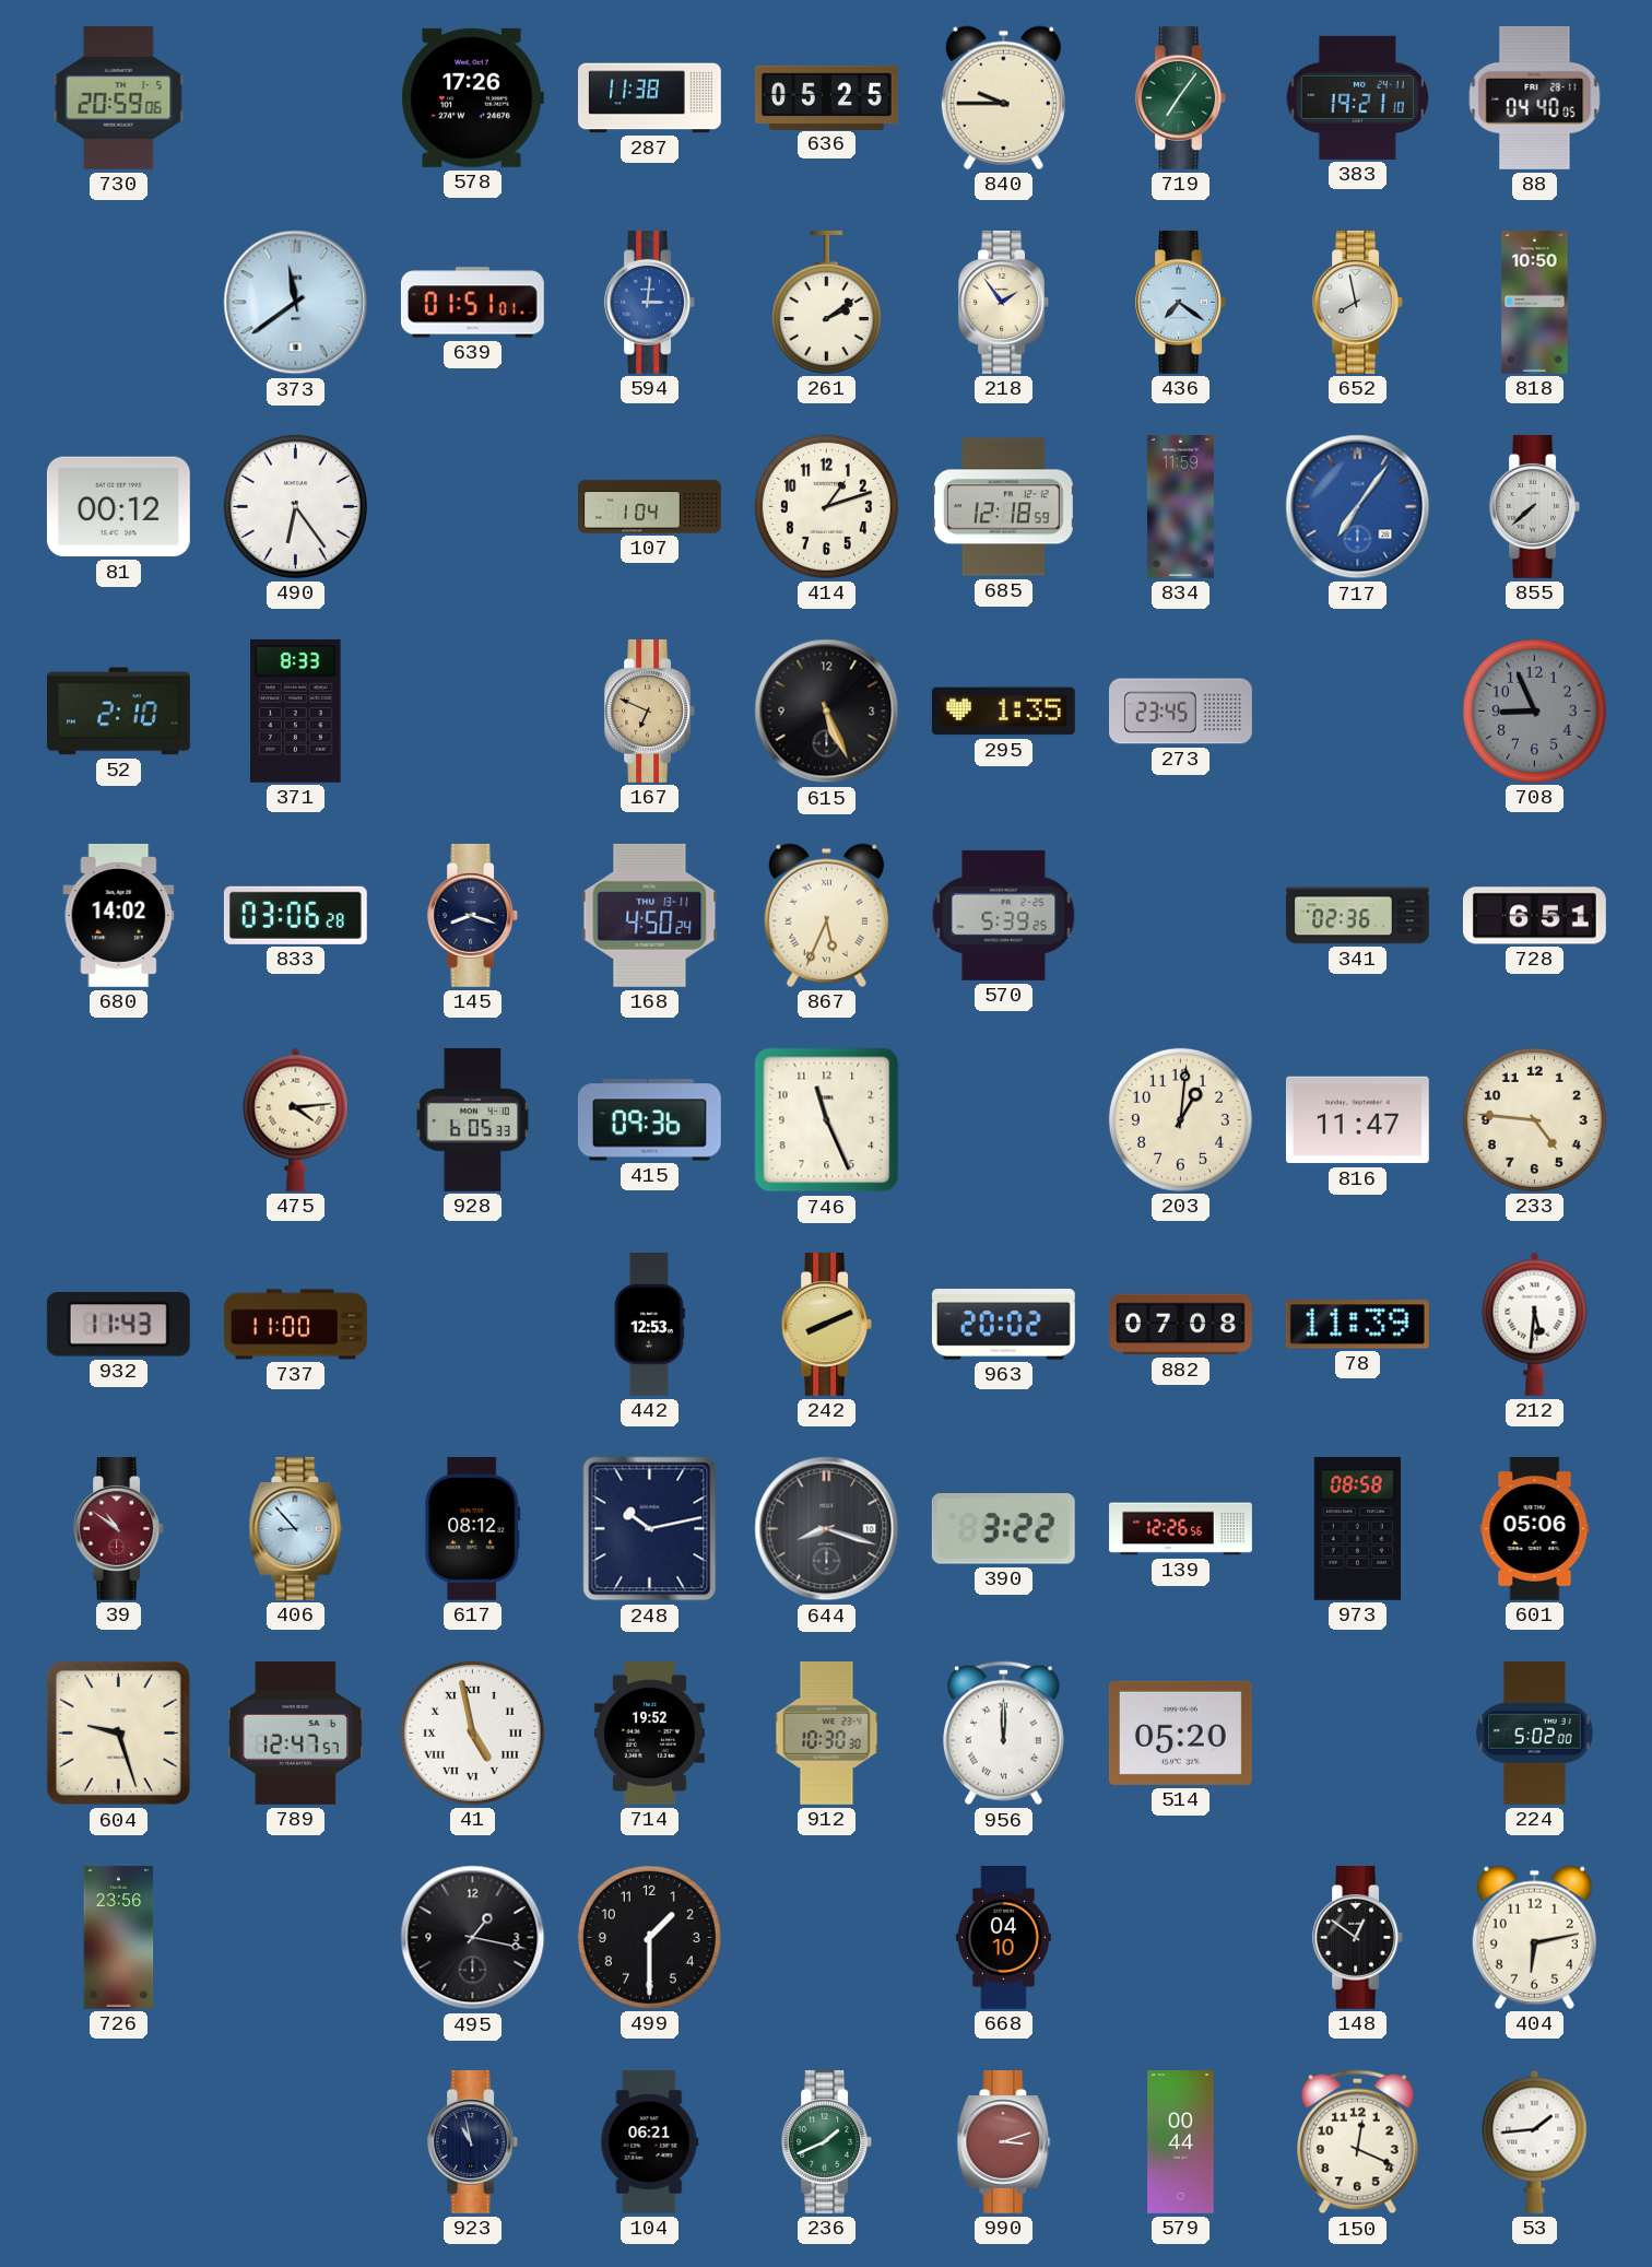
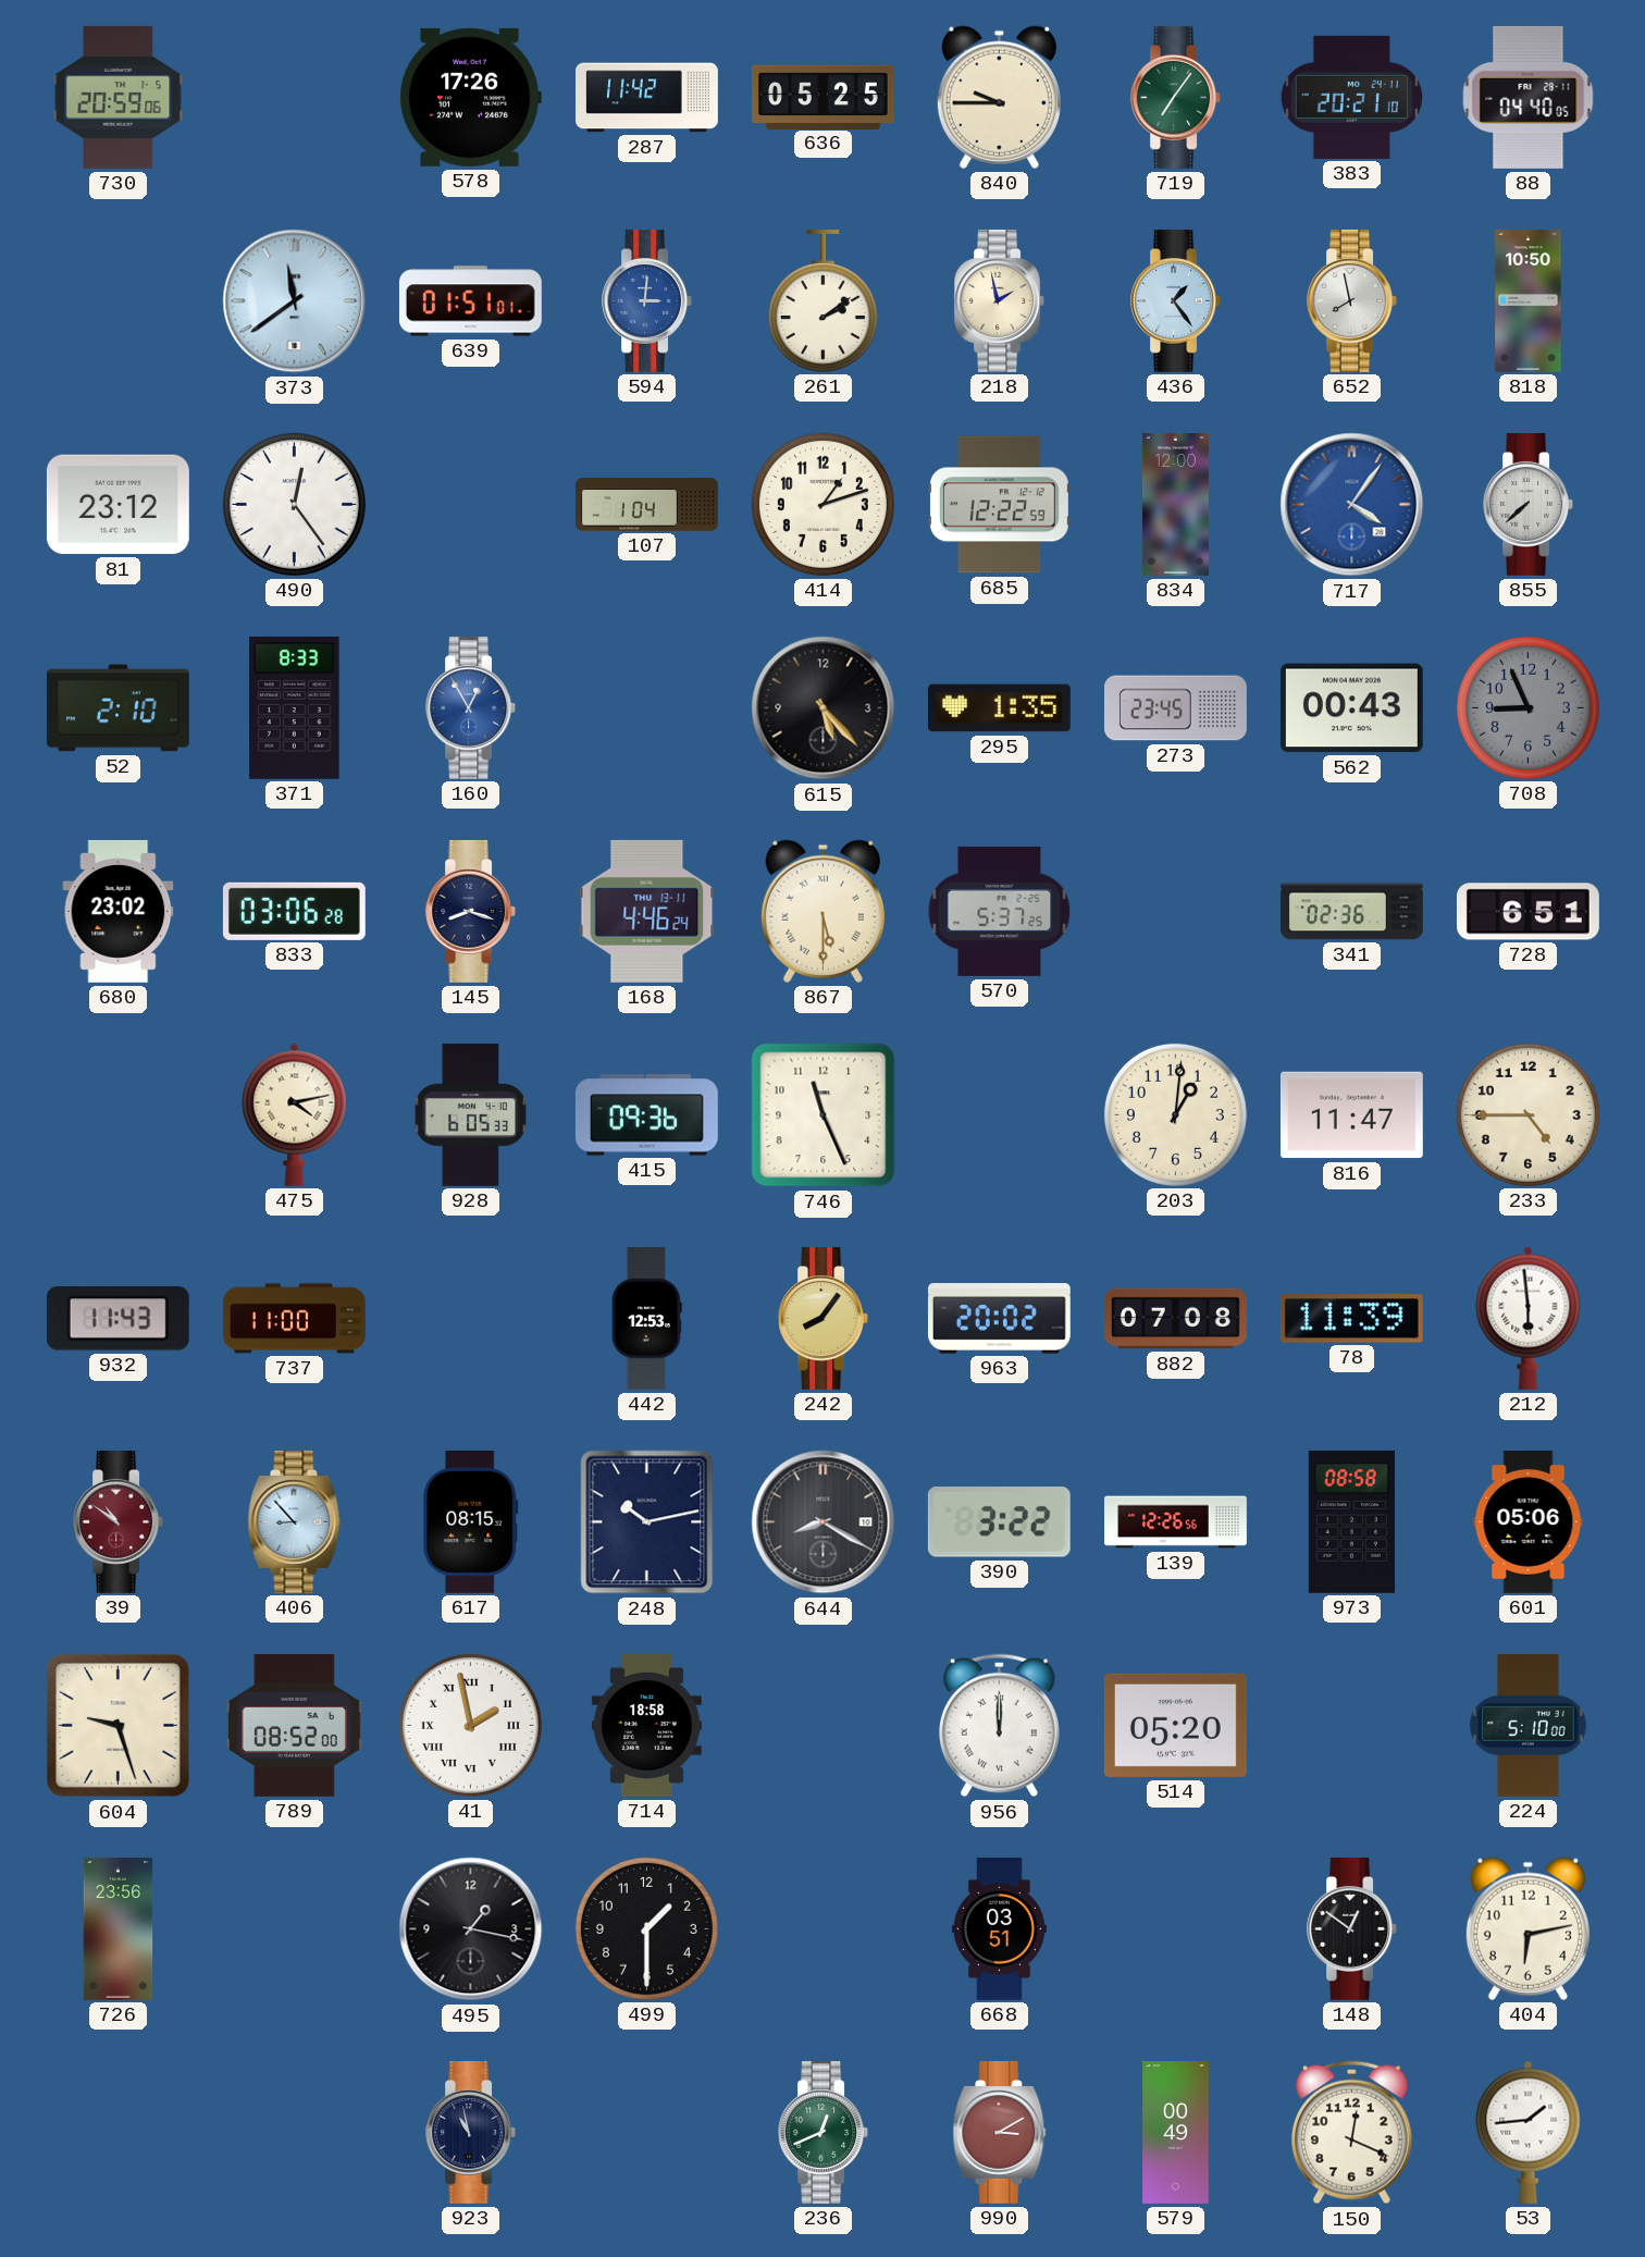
287: 11:38 -> 11:42
383: 19:21 -> 20:21
218: 1:54 -> 1:58
436: 7:21 -> 1:24
81: 00:12 -> 23:12
490: 6:24 -> 12:24
685: 12:18 -> 12:22
834: 11:59 -> 12:00
717: 7:06 -> 4:06
160: none -> 12:55
167: 6:49 -> none
615: 5:26 -> 5:23
562: none -> 00:43
680: 14:02 -> 23:02
168: 4:50 -> 4:46
867: 5:34 -> 5:30
570: 5:39 -> 5:37
475: 4:14 -> 4:13
233: 4:46 -> 4:45
242: 8:11 -> 8:06
212: 5:31 -> 5:59
617: 08:12 -> 08:15
644: 8:18 -> 8:20
789: 12:47 -> 08:52
41: 4:58 -> 1:58
714: 19:52 -> 18:58
912: 10:30 -> none
224: 5:02 -> 5:10
668: 04:10 -> 03:51
104: 06:21 -> none
236: 1:41 -> 12:41
990: 3:12 -> 3:10
579: 00:44 -> 00:49
